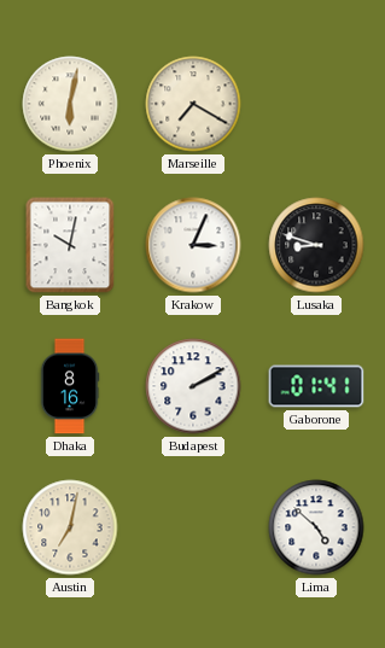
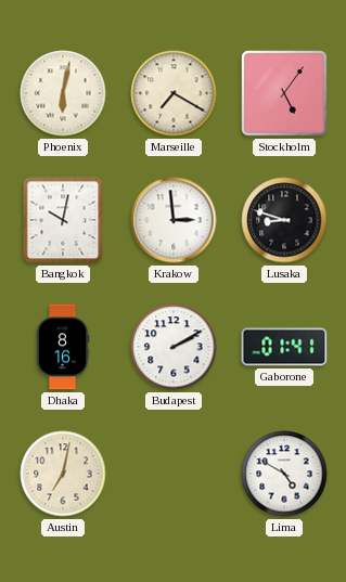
Stockholm: none -> 5:06
Krakow: 3:04 -> 2:59
Lima: 4:52 -> 4:50
